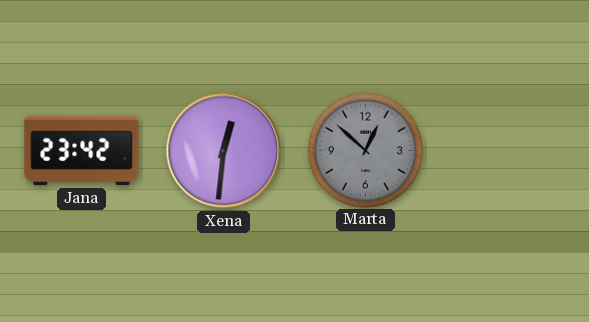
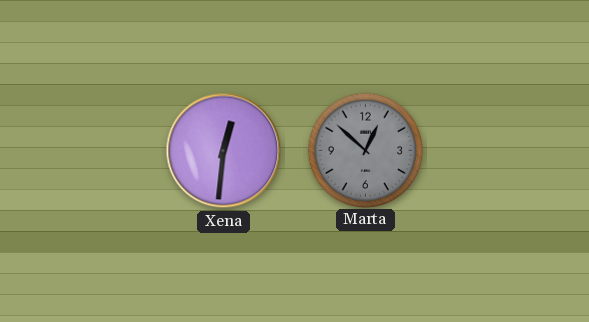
Jana: 23:42 -> none
